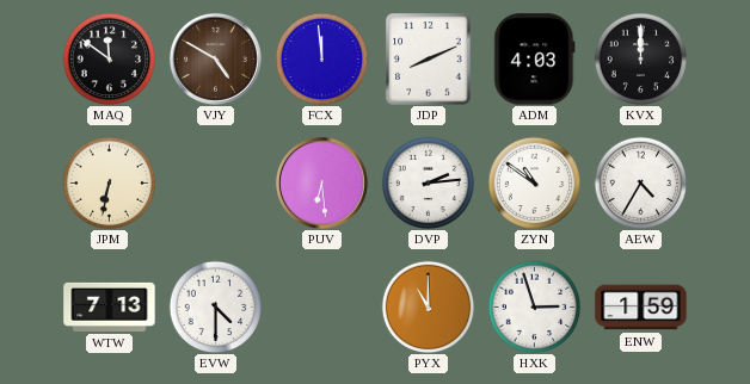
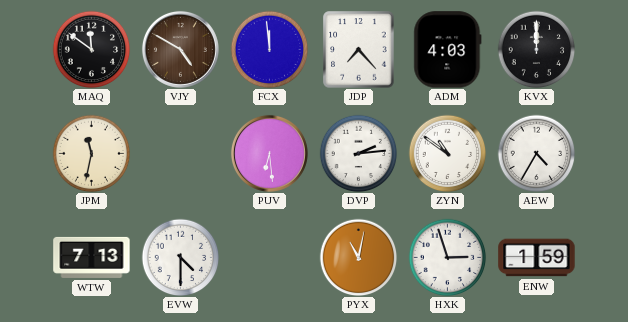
JDP: 8:11 -> 7:23
JPM: 6:32 -> 11:32
PYX: 11:00 -> 11:02
